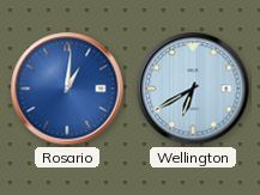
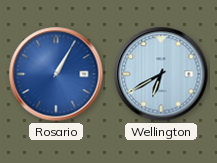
Rosario: 1:01 -> 1:05
